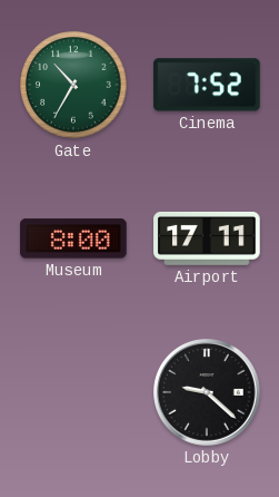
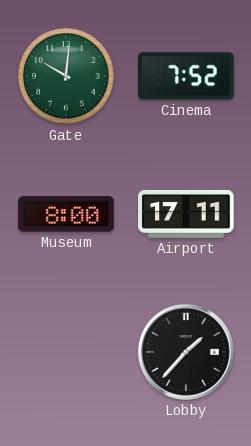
Gate: 10:35 -> 10:01
Lobby: 9:22 -> 1:37
